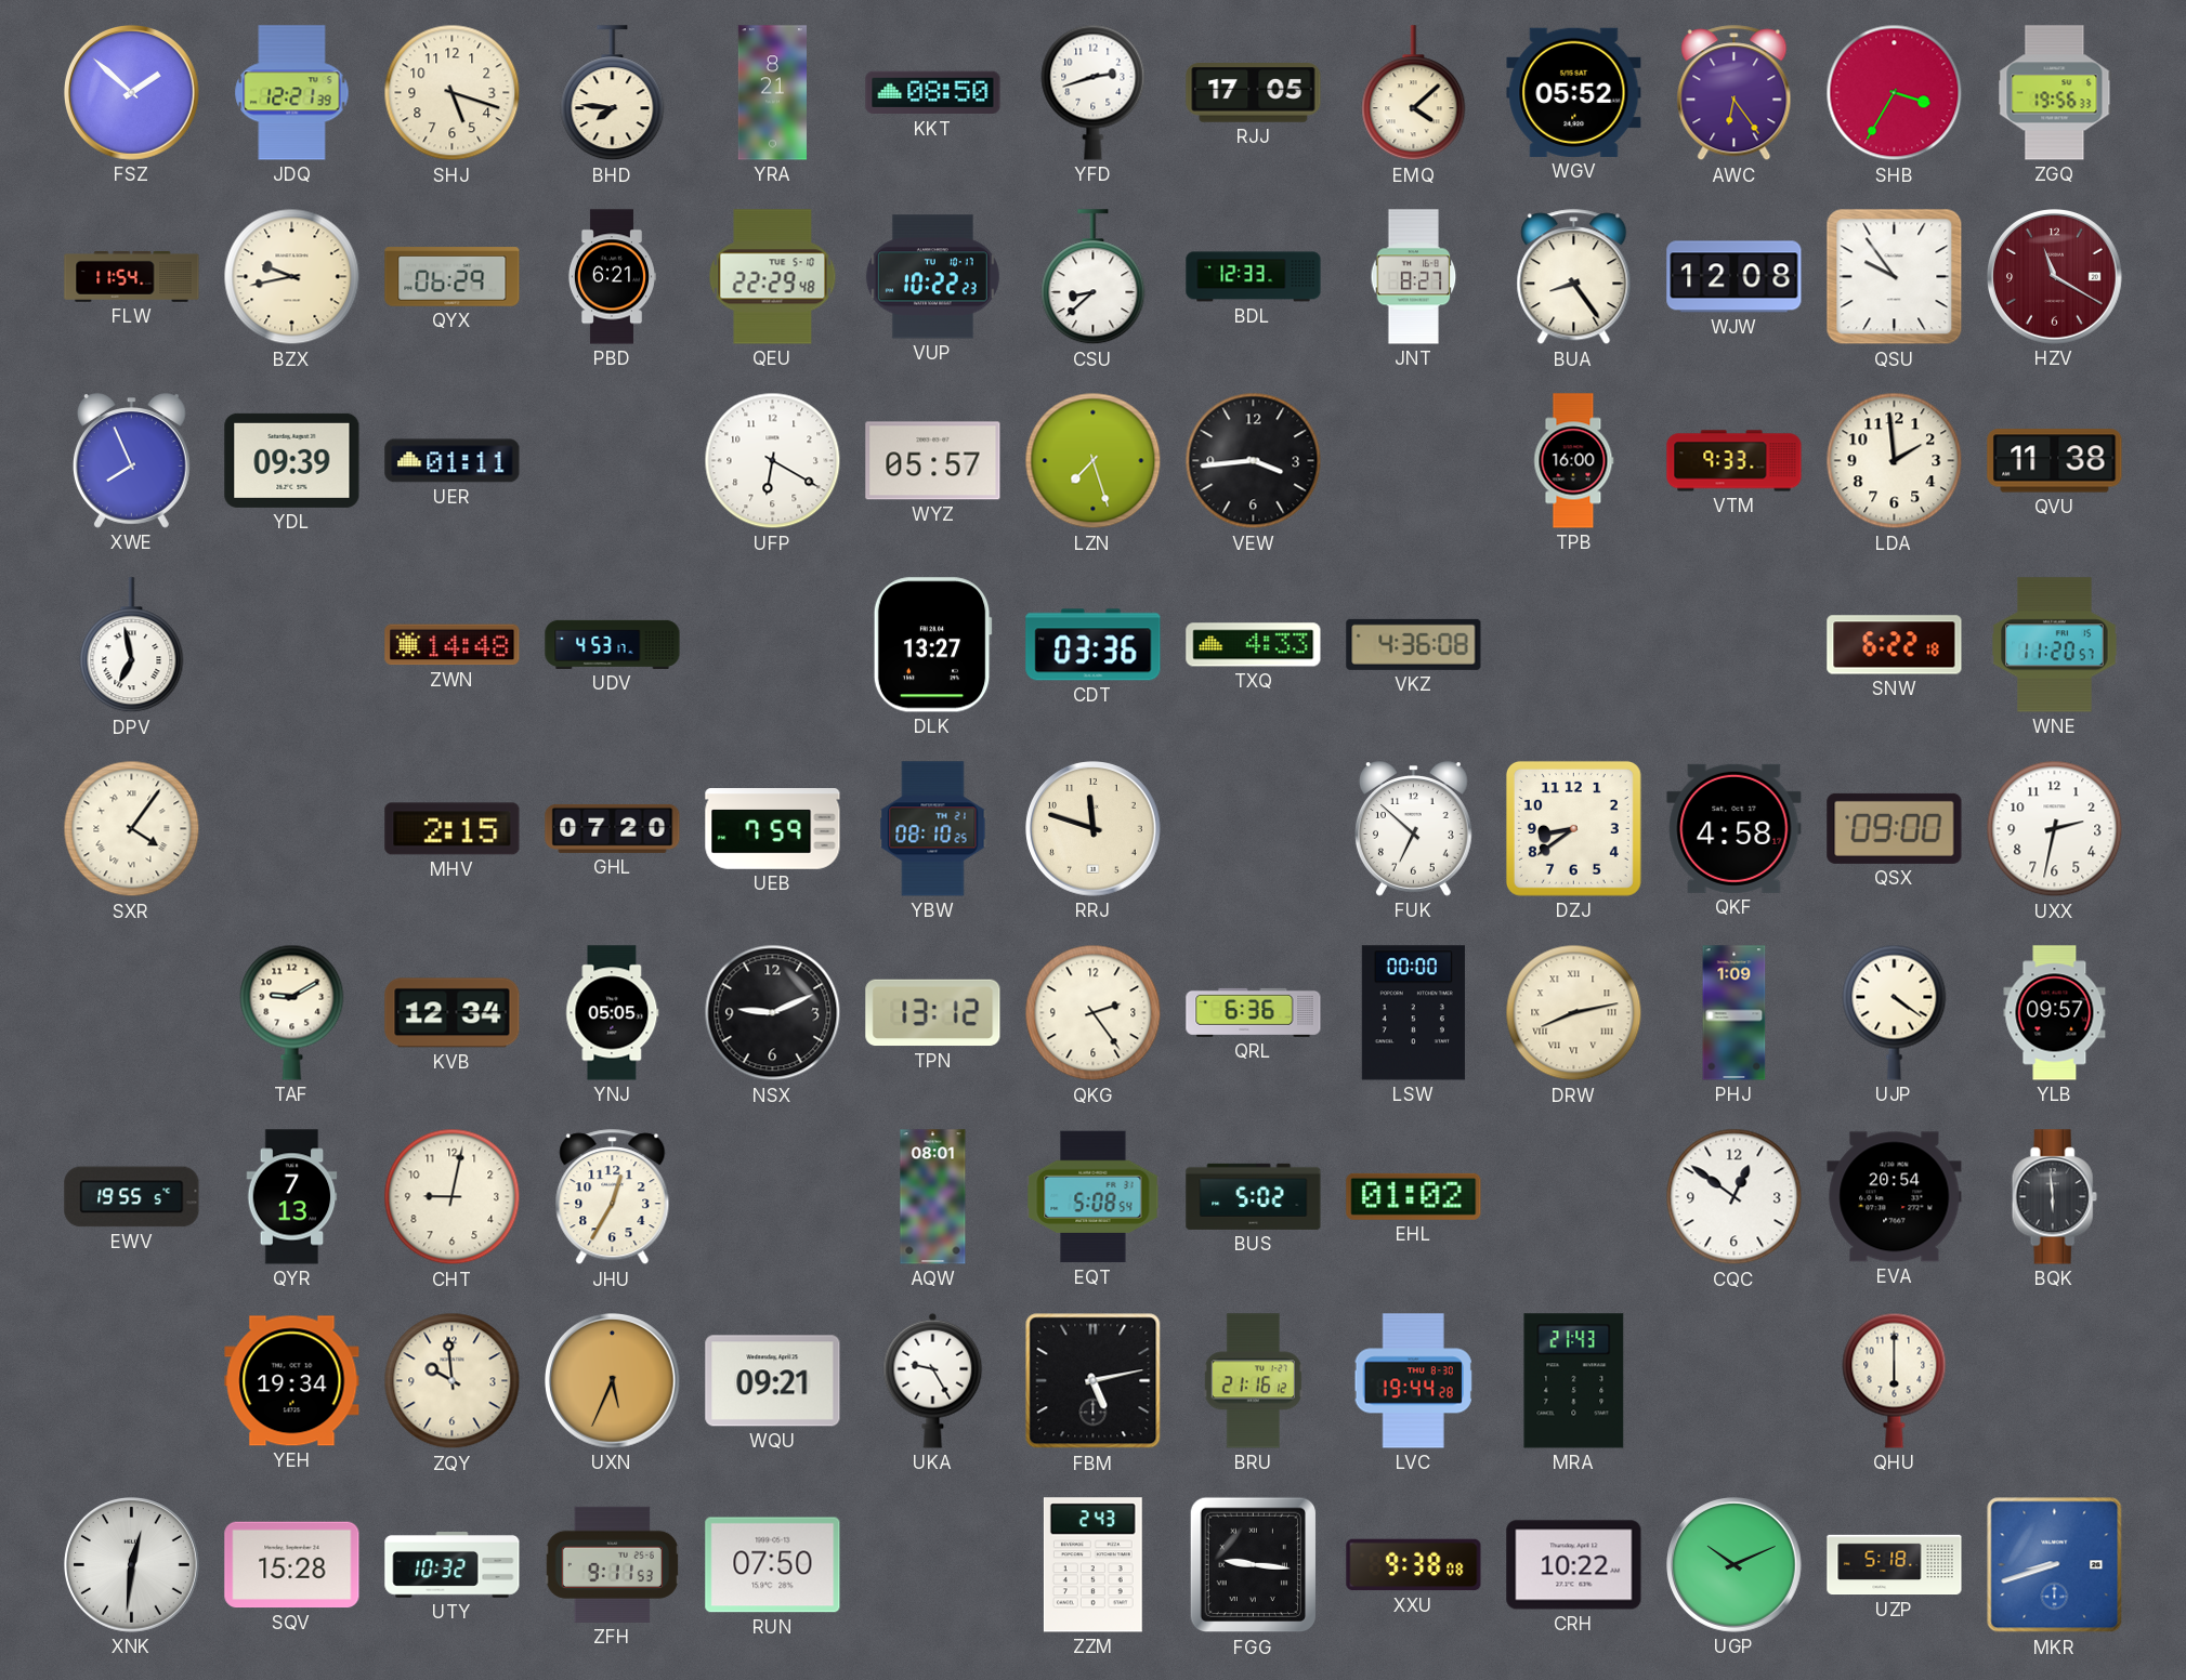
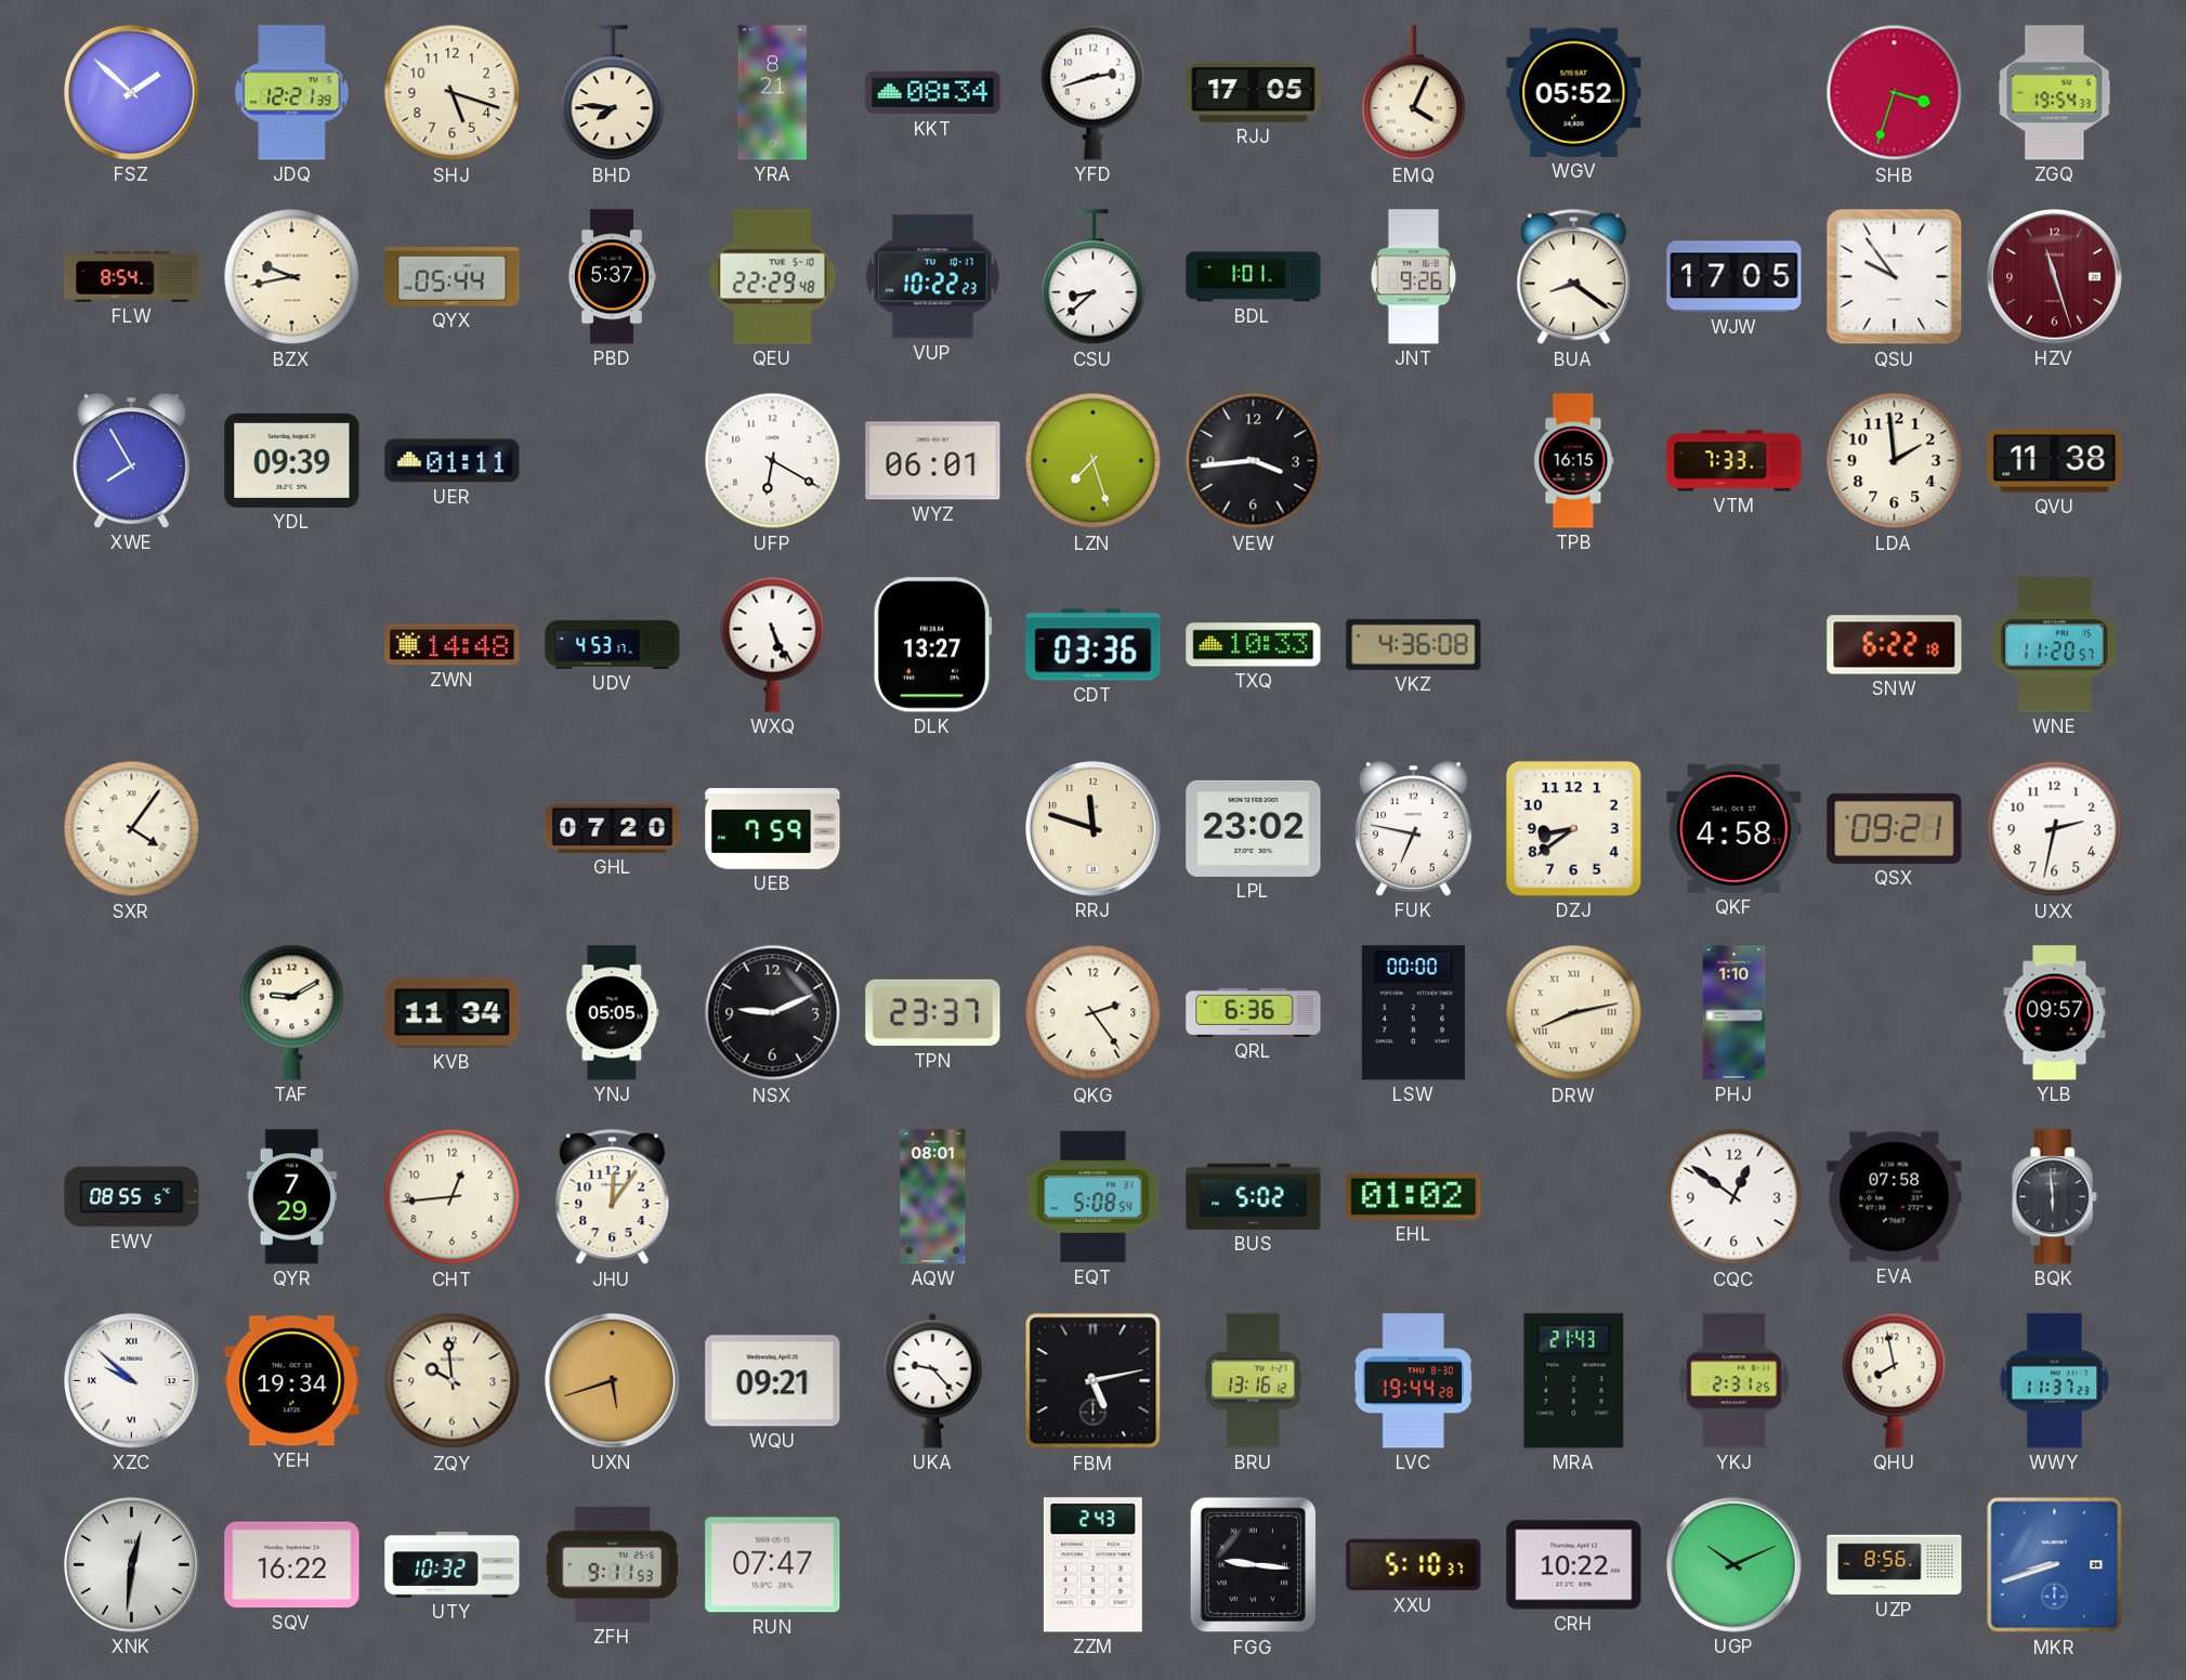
KKT: 08:50 -> 08:34
EMQ: 4:08 -> 4:04
AWC: 6:24 -> none
SHB: 3:35 -> 3:33
ZGQ: 19:56 -> 19:54
FLW: 11:54 -> 8:54
QYX: 06:29 -> 05:44
PBD: 6:21 -> 5:37
BDL: 12:33 -> 1:01
JNT: 8:27 -> 9:26
BUA: 8:24 -> 8:21
WJW: 12:08 -> 17:05
HZV: 11:20 -> 11:27
XWE: 7:56 -> 7:55
WYZ: 05:57 -> 06:01
TPB: 16:00 -> 16:15
VTM: 9:33 -> 7:33
DPV: 6:58 -> none
WXQ: none -> 5:26
TXQ: 4:33 -> 10:33
MHV: 2:15 -> none
YBW: 08:10 -> none
LPL: none -> 23:02
FUK: 6:52 -> 6:47
QSX: 09:00 -> 09:21
KVB: 12:34 -> 11:34
TPN: 13:12 -> 23:37
PHJ: 1:09 -> 1:10
UJP: 4:21 -> none
EWV: 19:55 -> 08:55
QYR: 7:13 -> 7:29
CHT: 9:02 -> 12:44
JHU: 12:35 -> 12:06
EVA: 20:54 -> 07:58
XZC: none -> 9:52
UXN: 5:34 -> 5:42
UKA: 9:25 -> 9:23
BRU: 21:16 -> 13:16
YKJ: none -> 2:31
QHU: 6:00 -> 7:58
WWY: none -> 11:37
SQV: 15:28 -> 16:22
RUN: 07:50 -> 07:47
XXU: 9:38 -> 5:10
UZP: 5:18 -> 8:56
